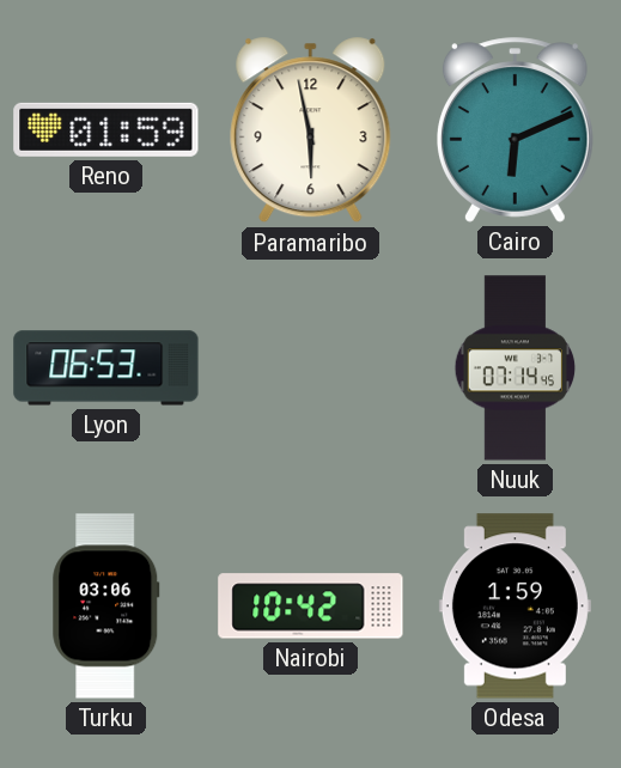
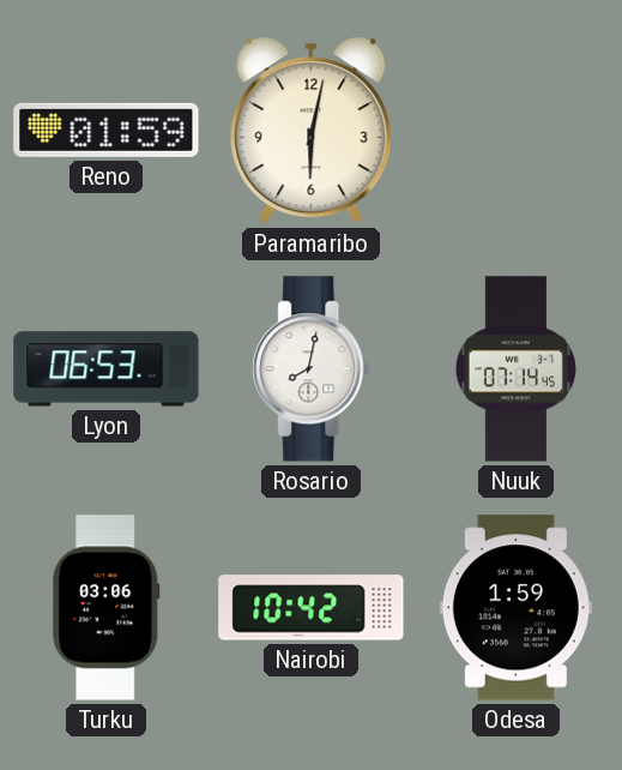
Paramaribo: 5:58 -> 6:02
Cairo: 6:11 -> none
Rosario: none -> 8:02
